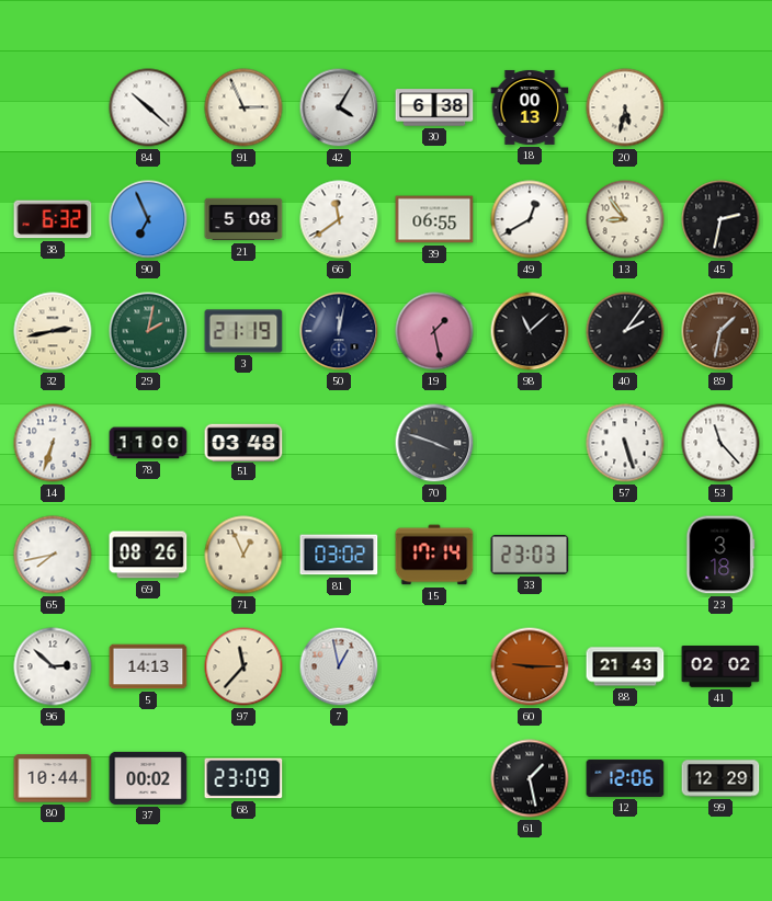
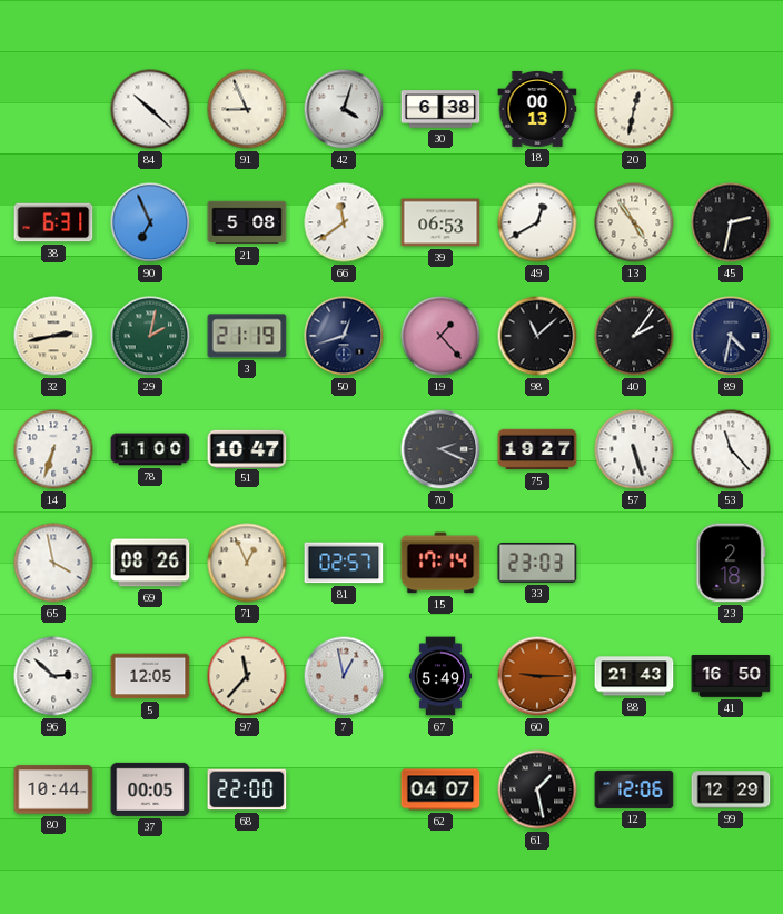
91: 2:56 -> 8:56
42: 4:05 -> 4:03
20: 5:32 -> 12:32
38: 6:32 -> 6:31
39: 06:55 -> 06:53
13: 8:54 -> 4:54
50: 12:02 -> 12:42
19: 1:28 -> 1:23
89: 1:32 -> 4:32
89 dial: brown -> navy
51: 03:48 -> 10:47
70: 3:48 -> 2:19
75: none -> 19:27
65: 7:43 -> 3:58
81: 03:02 -> 02:57
23: 3:18 -> 2:18
5: 14:13 -> 12:05
67: none -> 5:49
41: 02:02 -> 16:50
37: 00:02 -> 00:05
68: 23:09 -> 22:00
62: none -> 04:07
